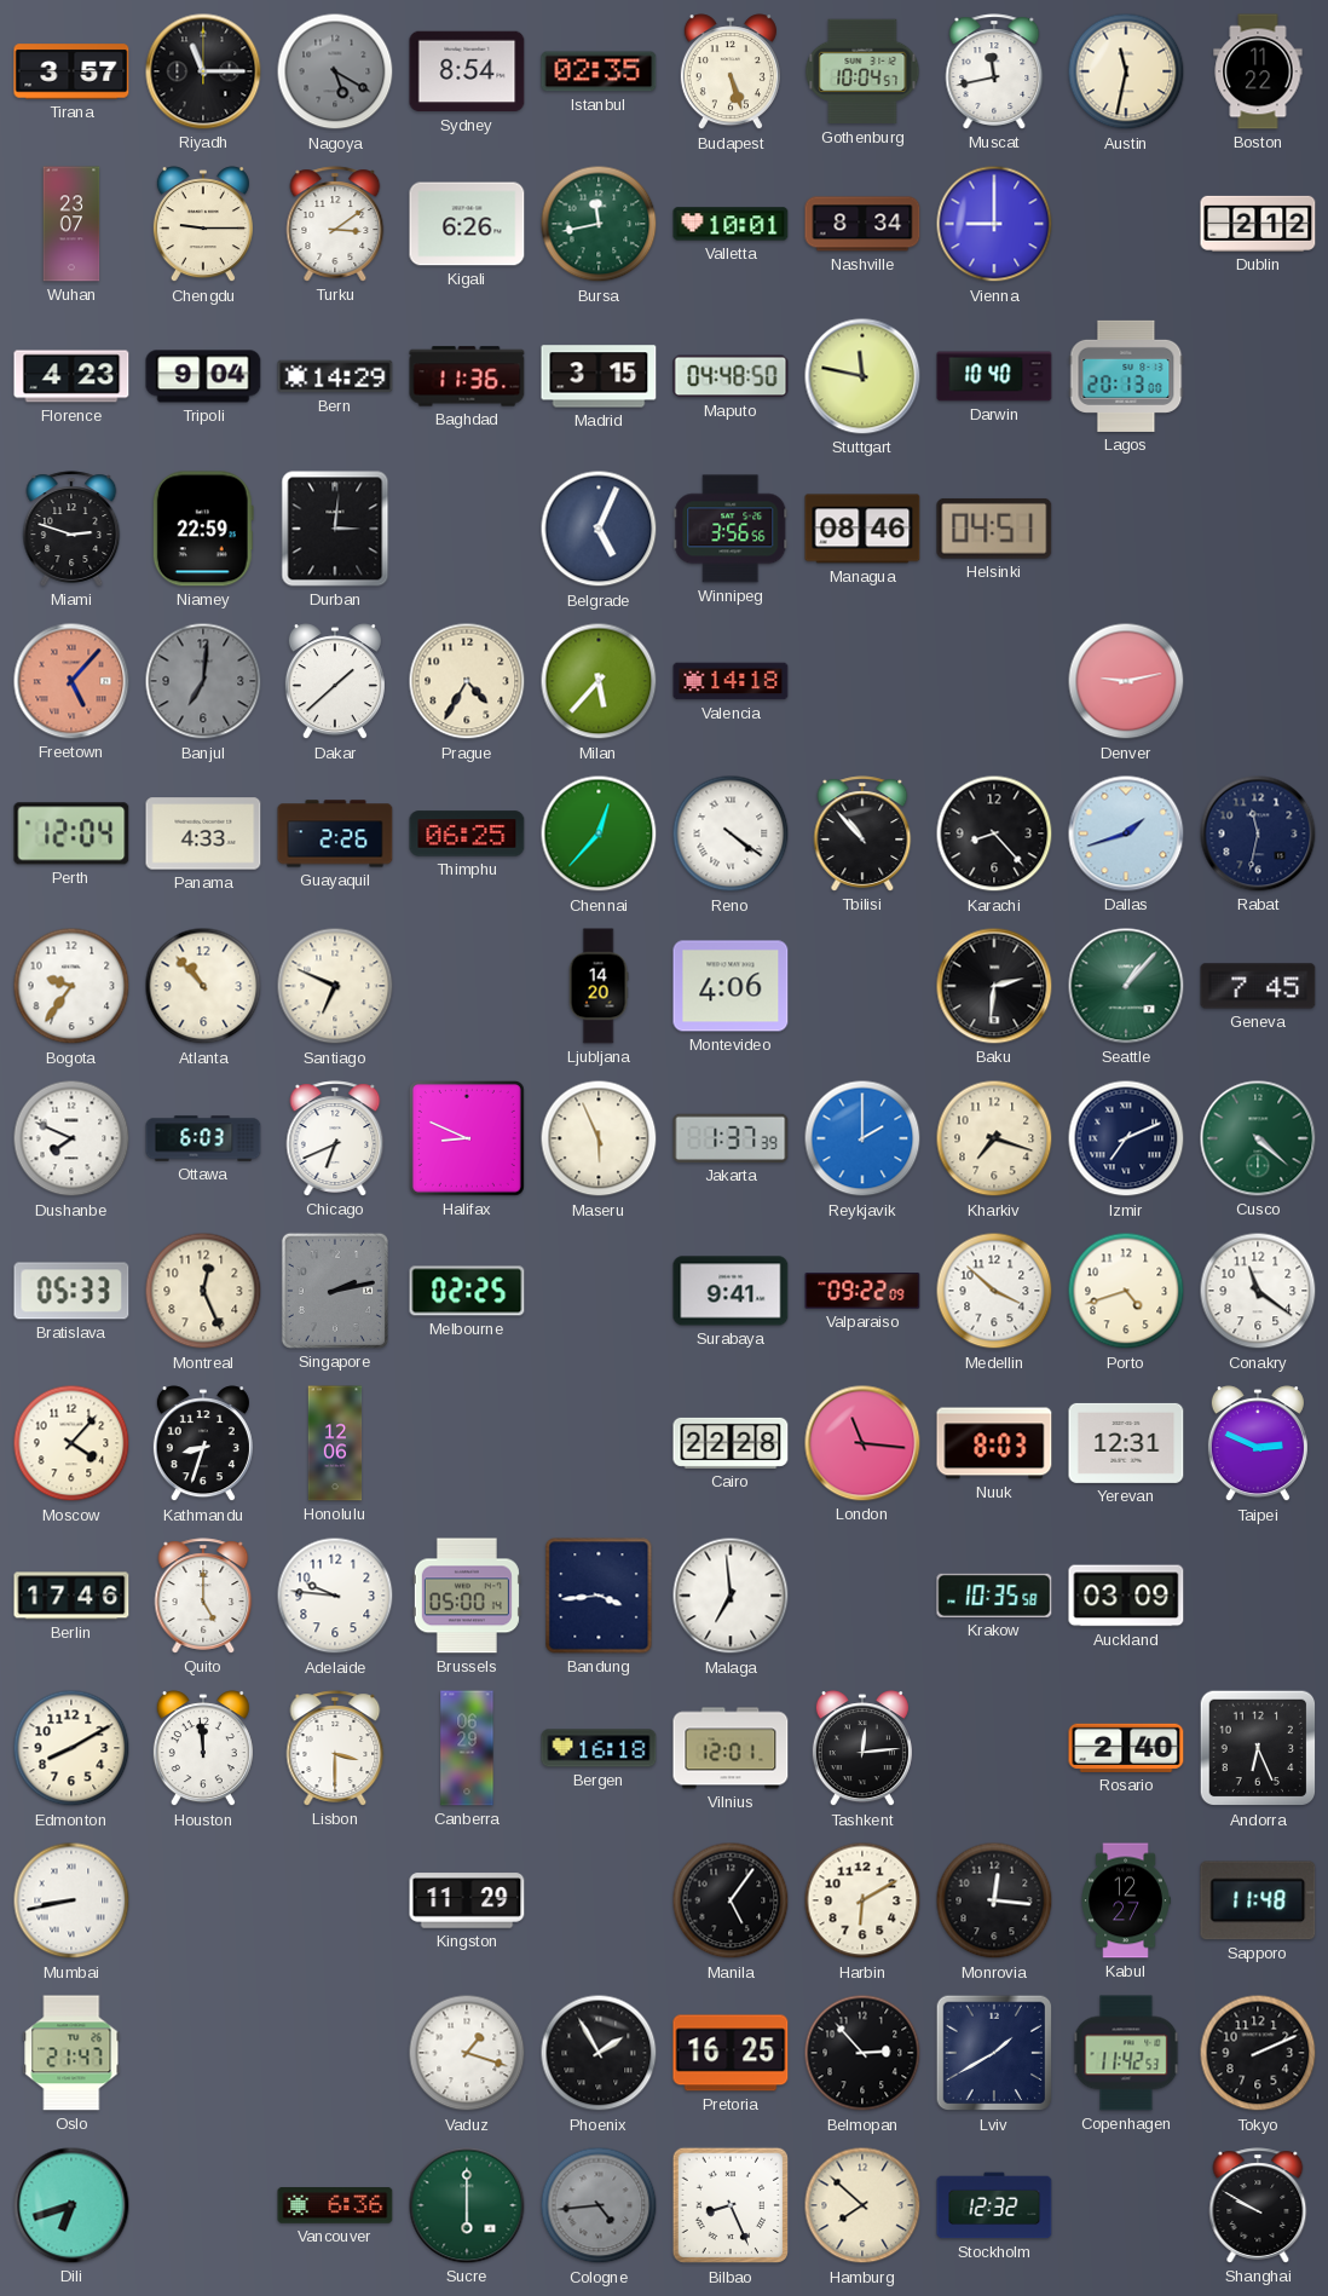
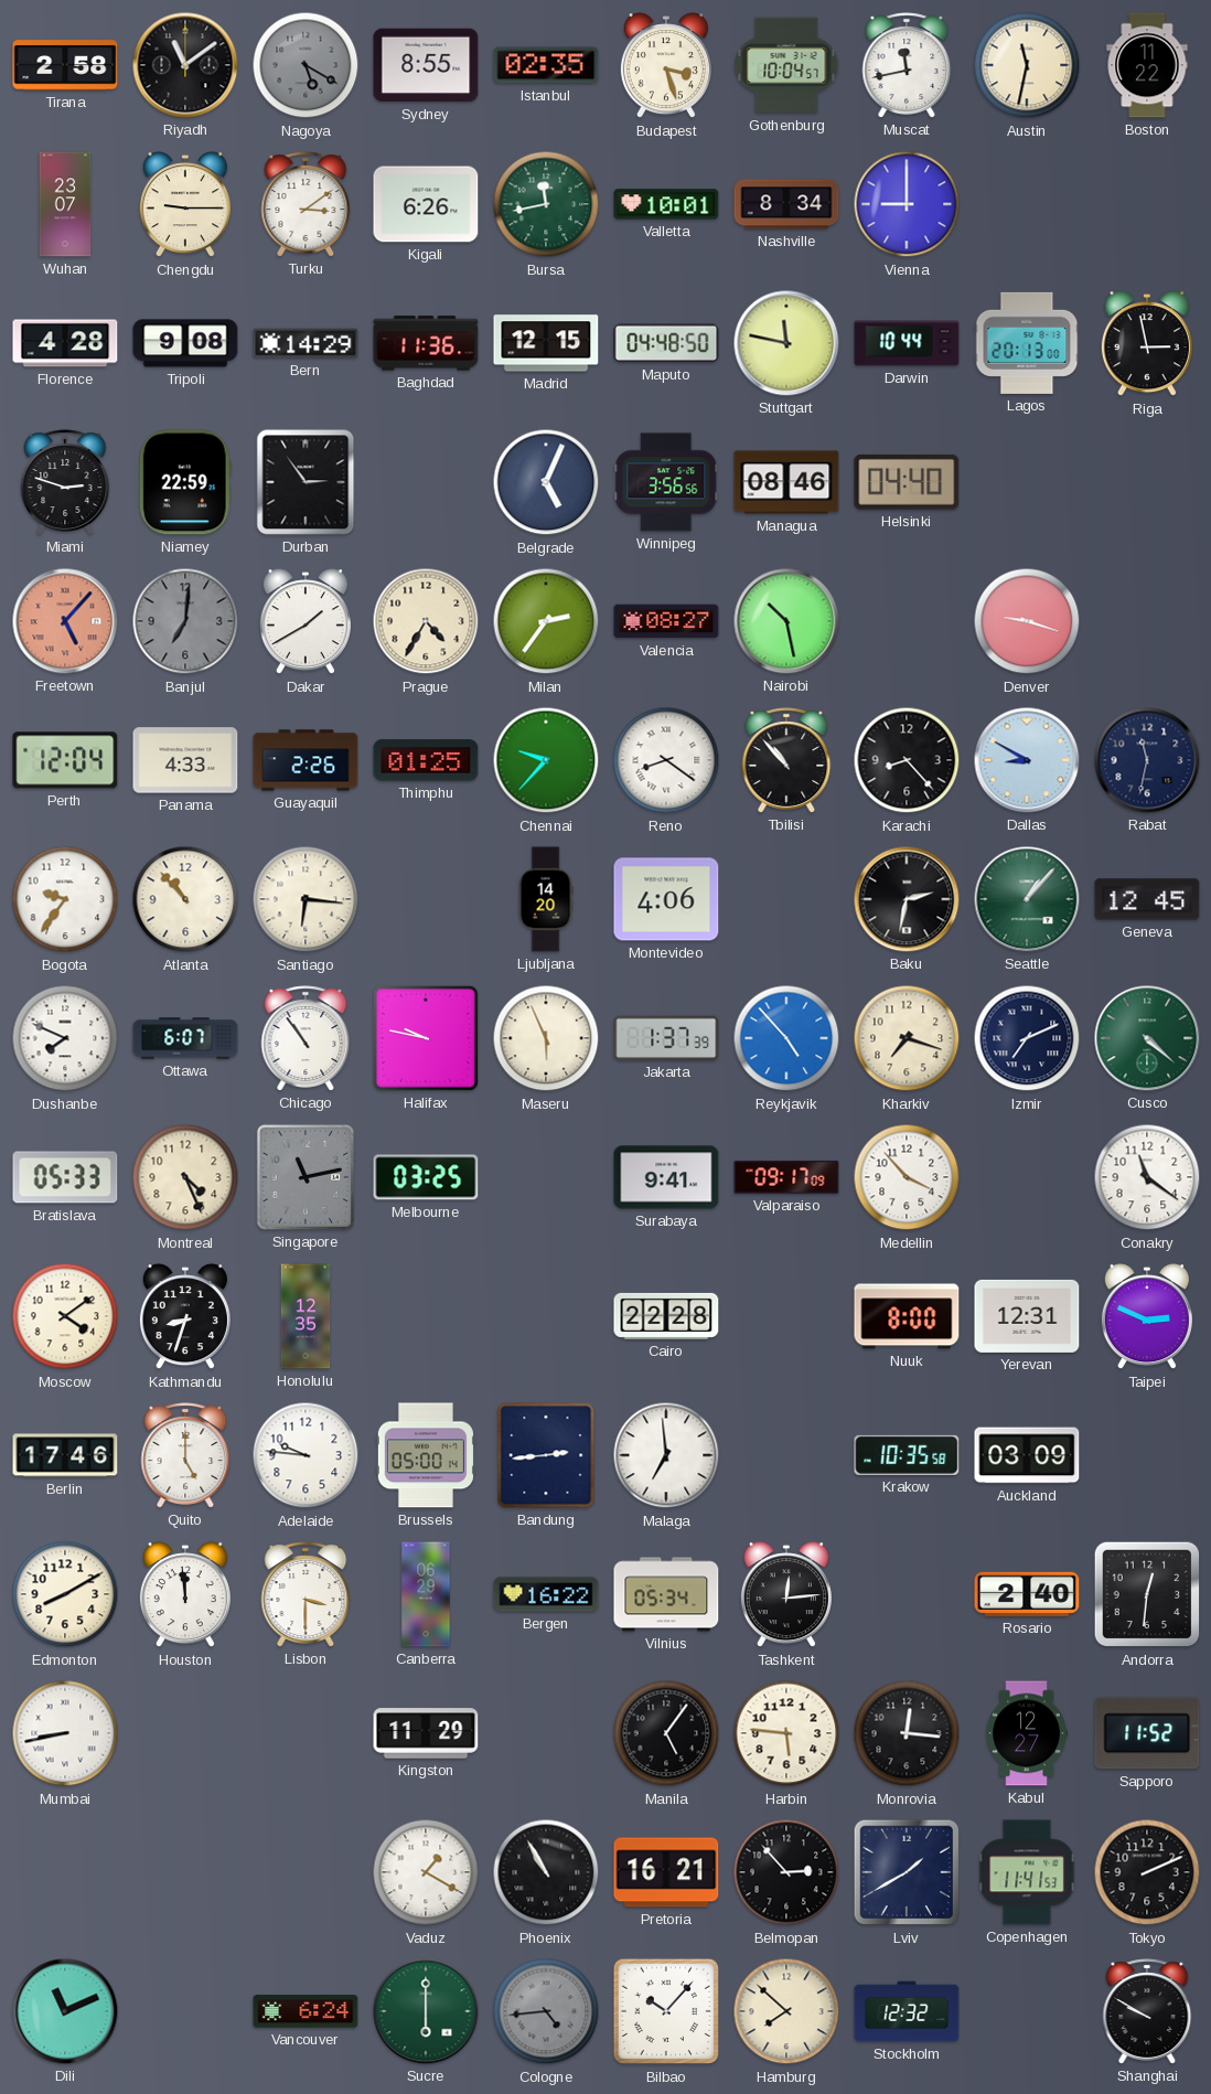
Tirana: 3:57 -> 2:58
Riyadh: 11:15 -> 11:09
Sydney: 8:54 -> 8:55
Budapest: 5:27 -> 3:27
Dublin: 2:12 -> none
Florence: 4:23 -> 4:28
Tripoli: 9:04 -> 9:08
Madrid: 3:15 -> 12:15
Darwin: 10:40 -> 10:44
Riga: none -> 2:58
Durban: 3:01 -> 2:54
Helsinki: 04:51 -> 04:40
Dakar: 1:38 -> 1:40
Milan: 5:37 -> 2:36
Valencia: 14:18 -> 08:27
Nairobi: none -> 10:28
Denver: 9:13 -> 9:18
Thimphu: 06:25 -> 01:25
Chennai: 12:37 -> 9:37
Reno: 4:21 -> 8:21
Dallas: 1:42 -> 8:50
Santiago: 6:49 -> 6:16
Baku: 2:31 -> 2:32
Geneva: 7:45 -> 12:45
Ottawa: 6:03 -> 6:07
Chicago: 6:41 -> 10:54
Halifax: 8:49 -> 9:47
Reykjavik: 2:00 -> 4:53
Montreal: 12:26 -> 4:26
Singapore: 2:13 -> 11:13
Melbourne: 02:25 -> 03:25
Valparaiso: 09:22 -> 09:17
Medellin: 3:52 -> 3:53
Porto: 4:42 -> none
Moscow: 4:07 -> 4:09
Honolulu: 12:06 -> 12:35
London: 11:16 -> none
Nuuk: 8:03 -> 8:00
Bandung: 3:44 -> 2:44
Bergen: 16:18 -> 16:22
Vilnius: 12:01 -> 05:34
Andorra: 6:26 -> 12:31
Harbin: 6:10 -> 5:46
Sapporo: 11:48 -> 11:52
Oslo: 21:47 -> none
Vaduz: 1:18 -> 1:20
Phoenix: 1:55 -> 10:55
Pretoria: 16:25 -> 16:21
Copenhagen: 11:42 -> 11:41
Dili: 6:42 -> 11:11
Vancouver: 6:36 -> 6:24
Bilbao: 8:26 -> 10:07
